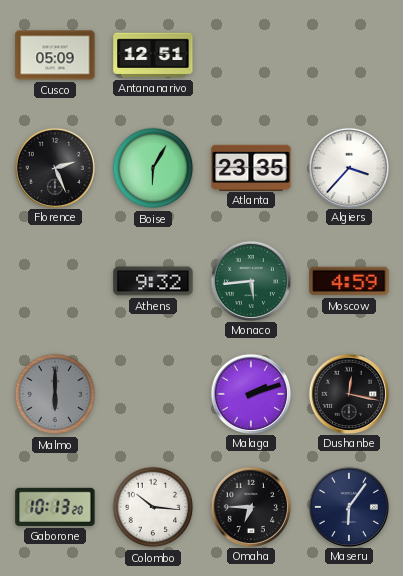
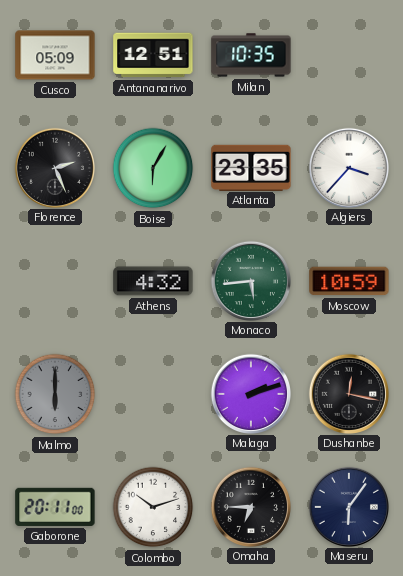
Milan: none -> 10:35
Athens: 9:32 -> 4:32
Moscow: 4:59 -> 10:59
Gaborone: 10:13 -> 20:11
Colombo: 10:16 -> 10:12
